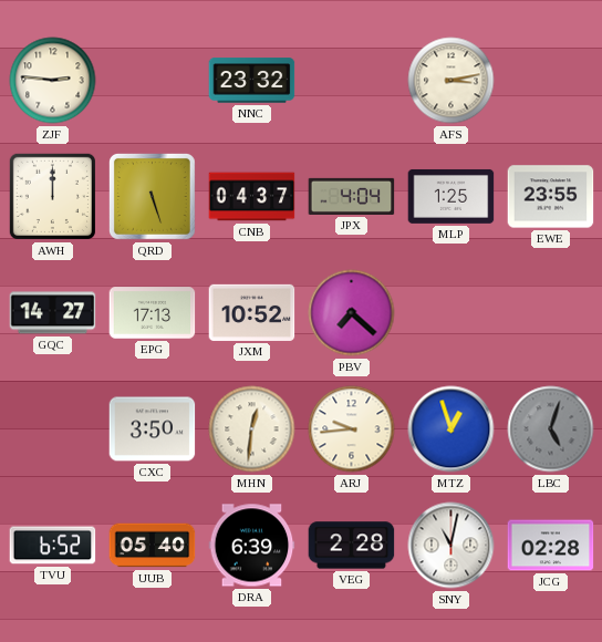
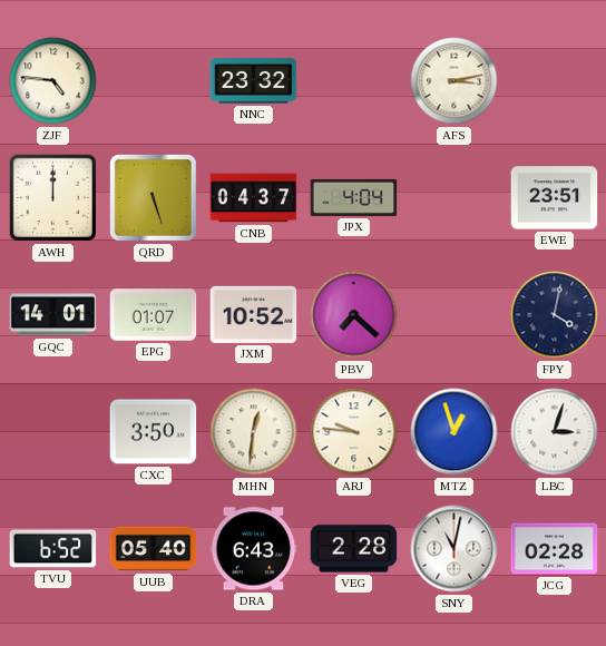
ZJF: 2:46 -> 4:46
MLP: 1:25 -> none
EWE: 23:55 -> 23:51
GQC: 14:27 -> 14:01
EPG: 17:13 -> 01:07
FPY: none -> 4:02
ARJ: 9:44 -> 9:46
LBC: 5:03 -> 3:03
LBC dial: grey -> white
DRA: 6:39 -> 6:43
